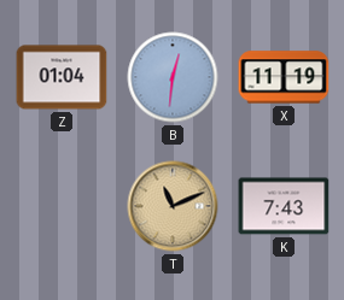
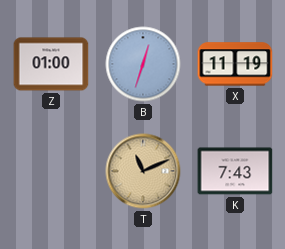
Z: 01:04 -> 01:00
B: 12:31 -> 12:33
